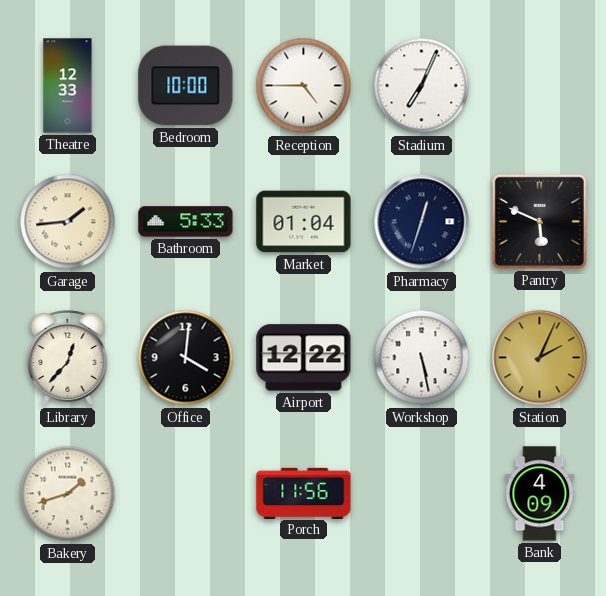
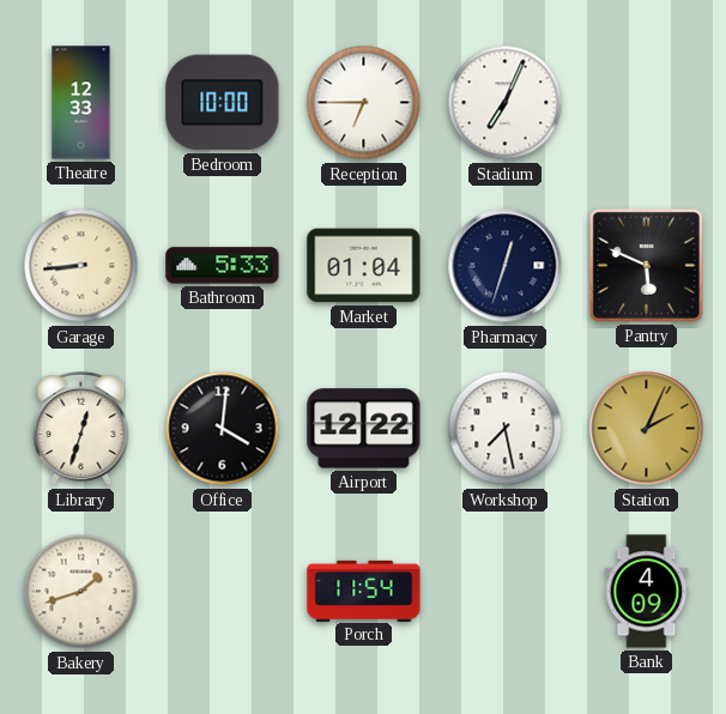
Reception: 4:45 -> 6:45
Garage: 1:44 -> 8:44
Library: 12:37 -> 12:33
Workshop: 5:28 -> 7:28
Porch: 11:56 -> 11:54
